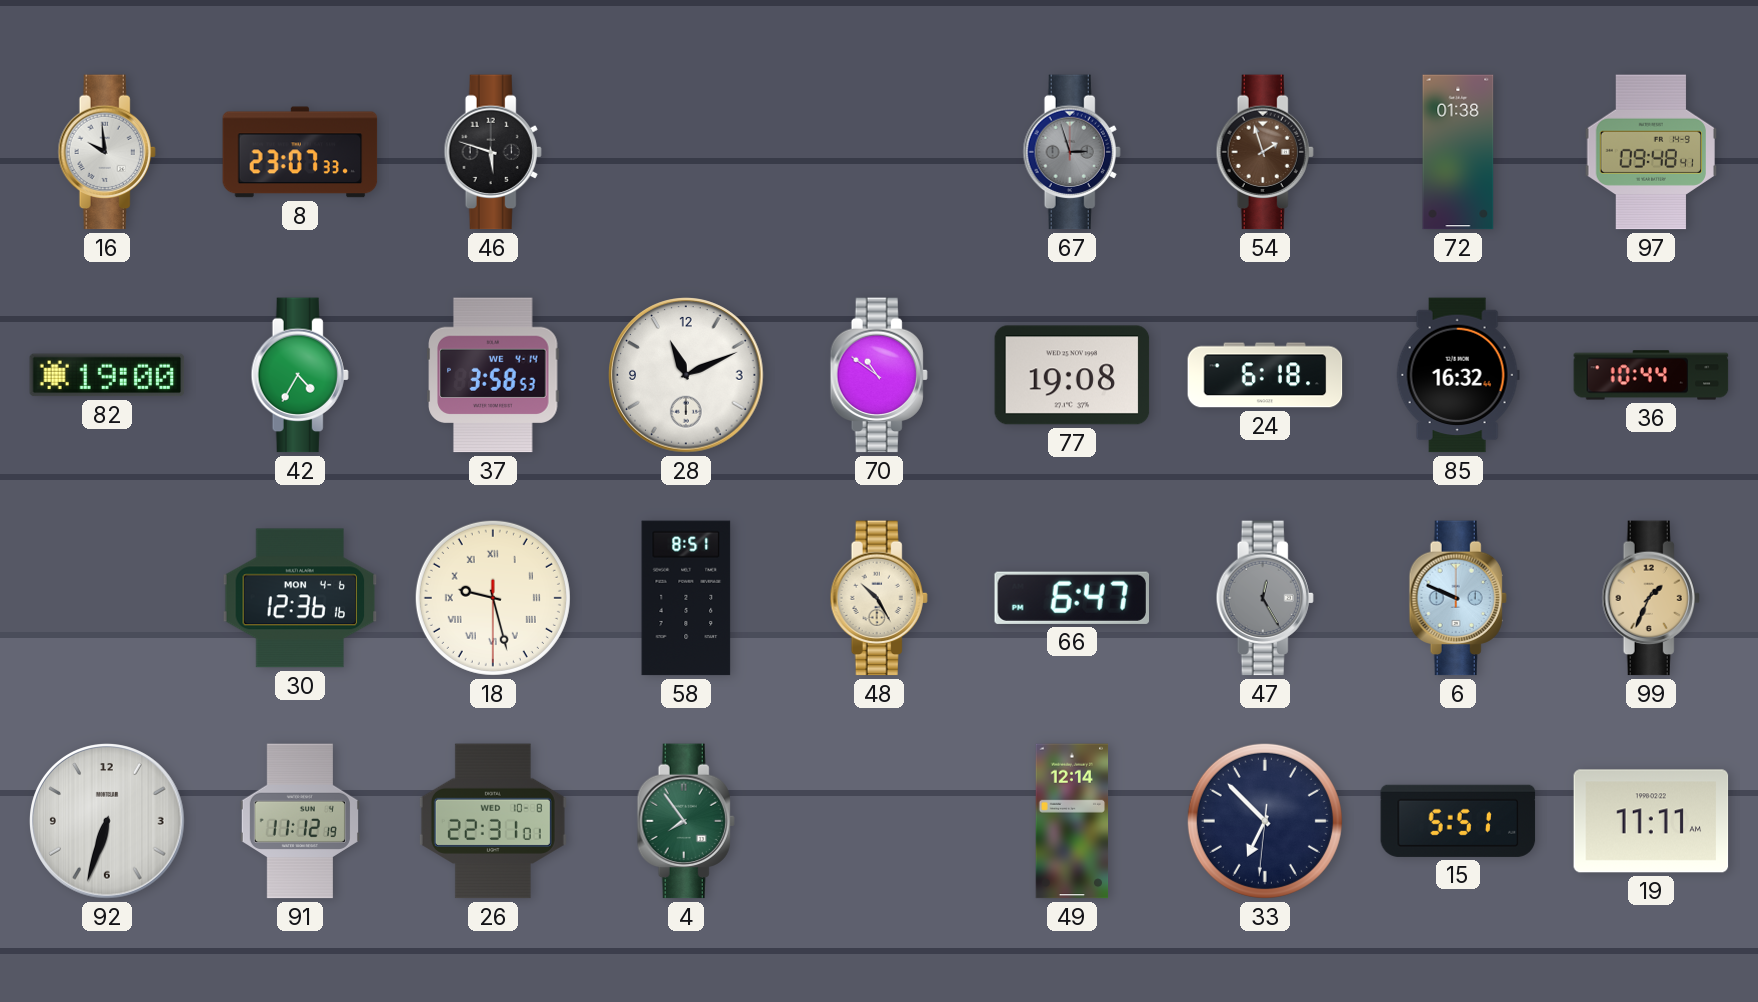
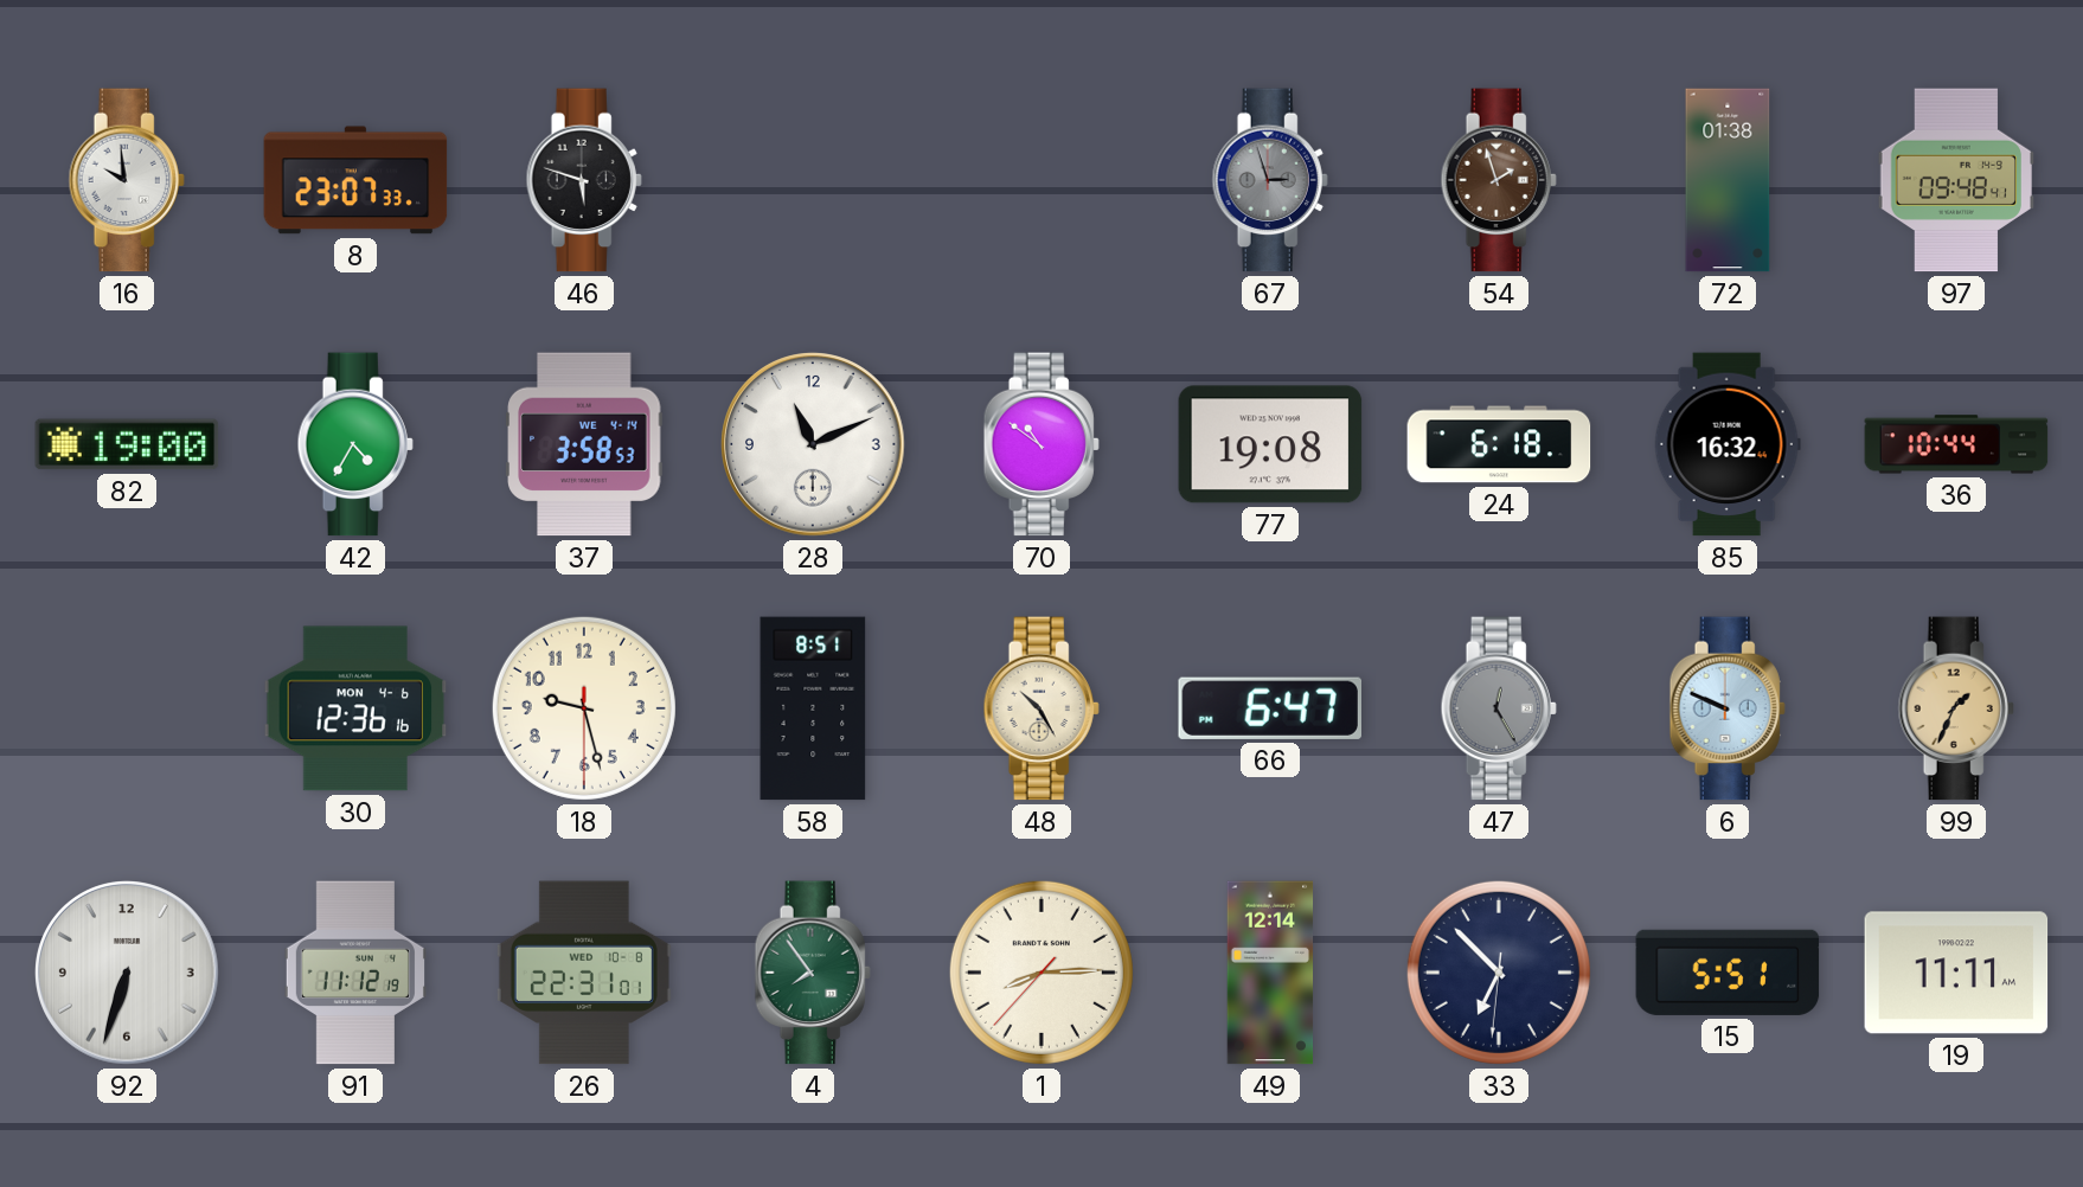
18 numerals: Roman -> Arabic
1: none -> 8:14
